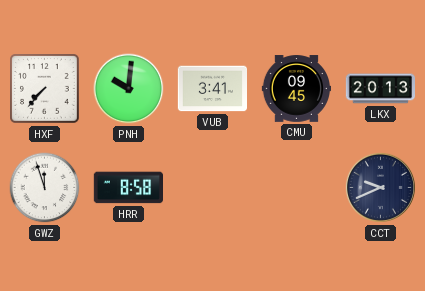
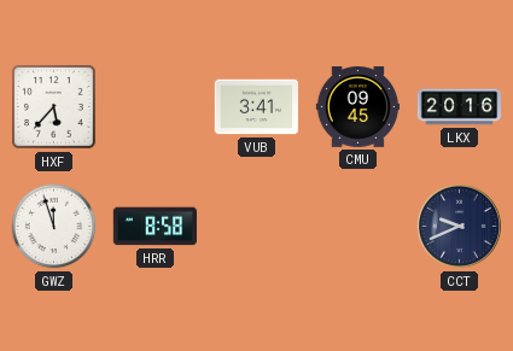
HXF: 7:37 -> 5:37
PNH: 10:01 -> none
LKX: 20:13 -> 20:16
